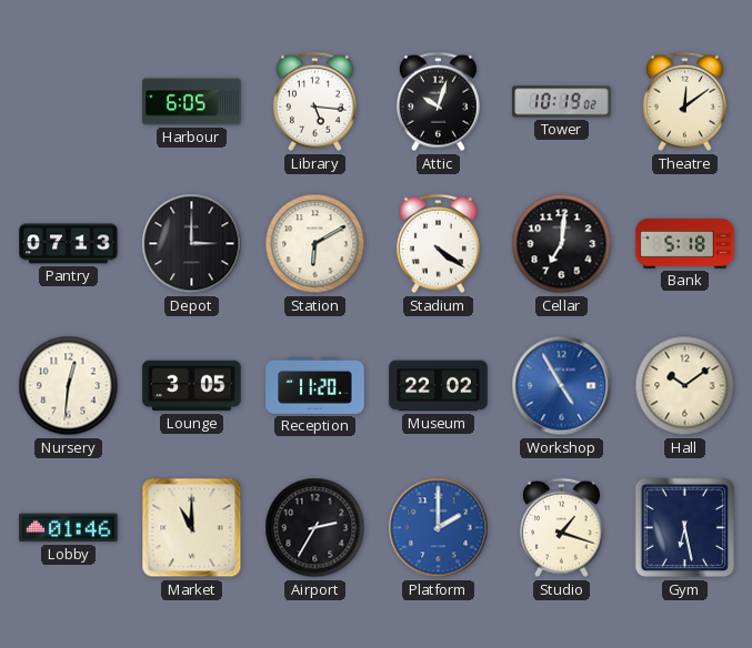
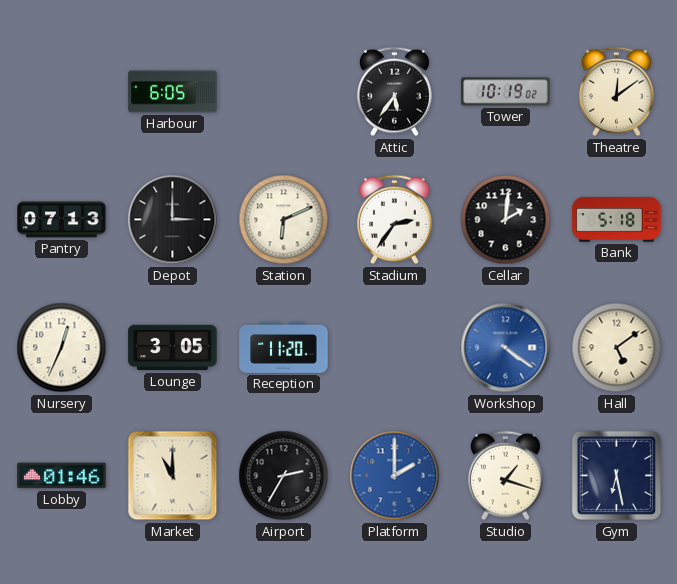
Library: 5:16 -> none
Attic: 10:03 -> 5:36
Station: 6:10 -> 6:11
Stadium: 4:21 -> 2:36
Cellar: 7:01 -> 2:01
Nursery: 12:31 -> 12:34
Museum: 22:02 -> none
Workshop: 4:55 -> 4:21
Hall: 10:09 -> 5:09
